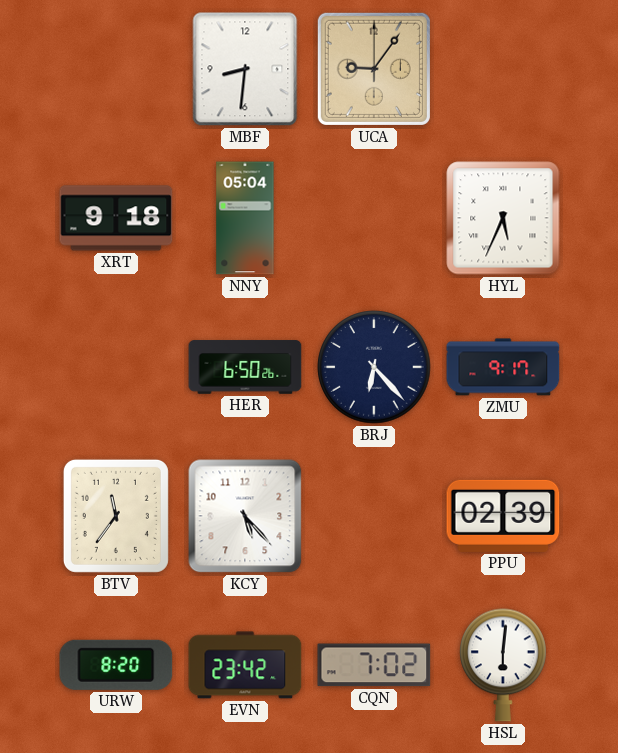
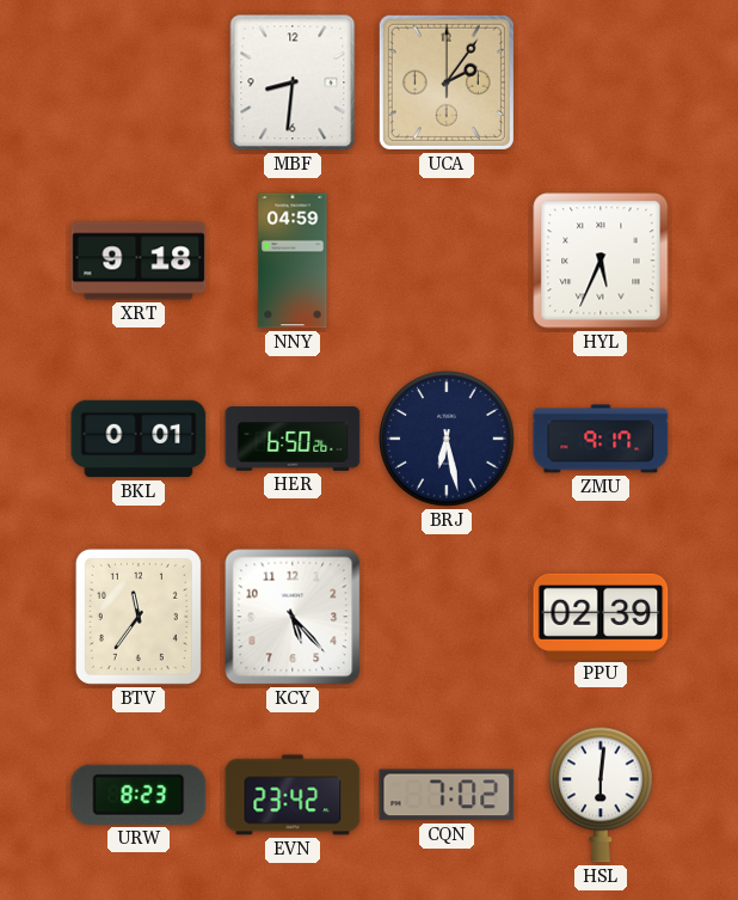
UCA: 9:06 -> 2:06
NNY: 05:04 -> 04:59
BKL: none -> 0:01
BRJ: 6:23 -> 6:28
URW: 8:20 -> 8:23
